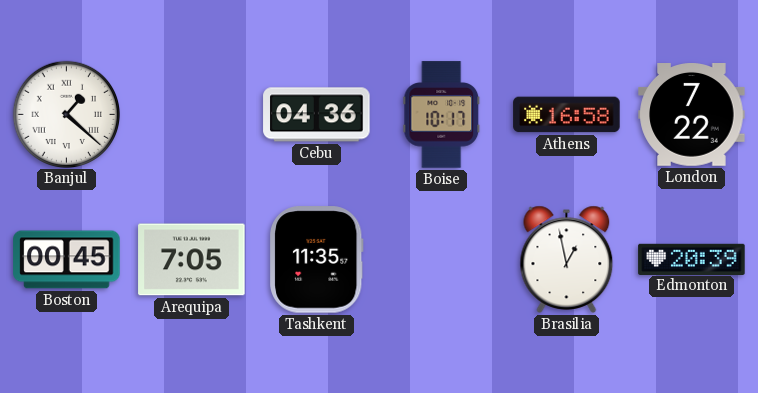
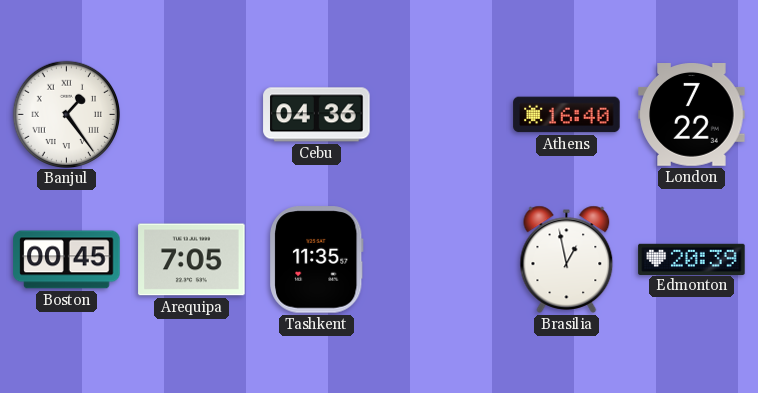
Banjul: 1:22 -> 1:24
Boise: 10:17 -> none
Athens: 16:58 -> 16:40
